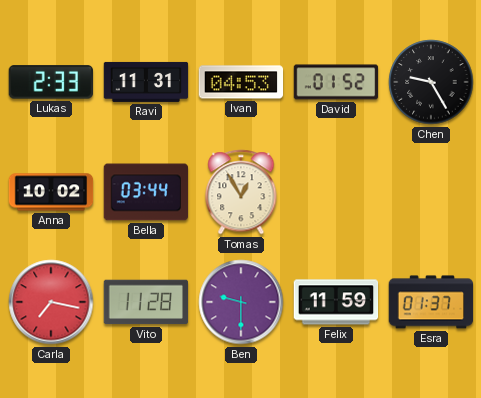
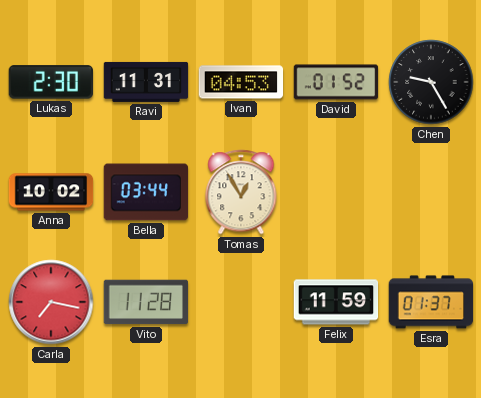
Lukas: 2:33 -> 2:30
Ben: 9:30 -> none
